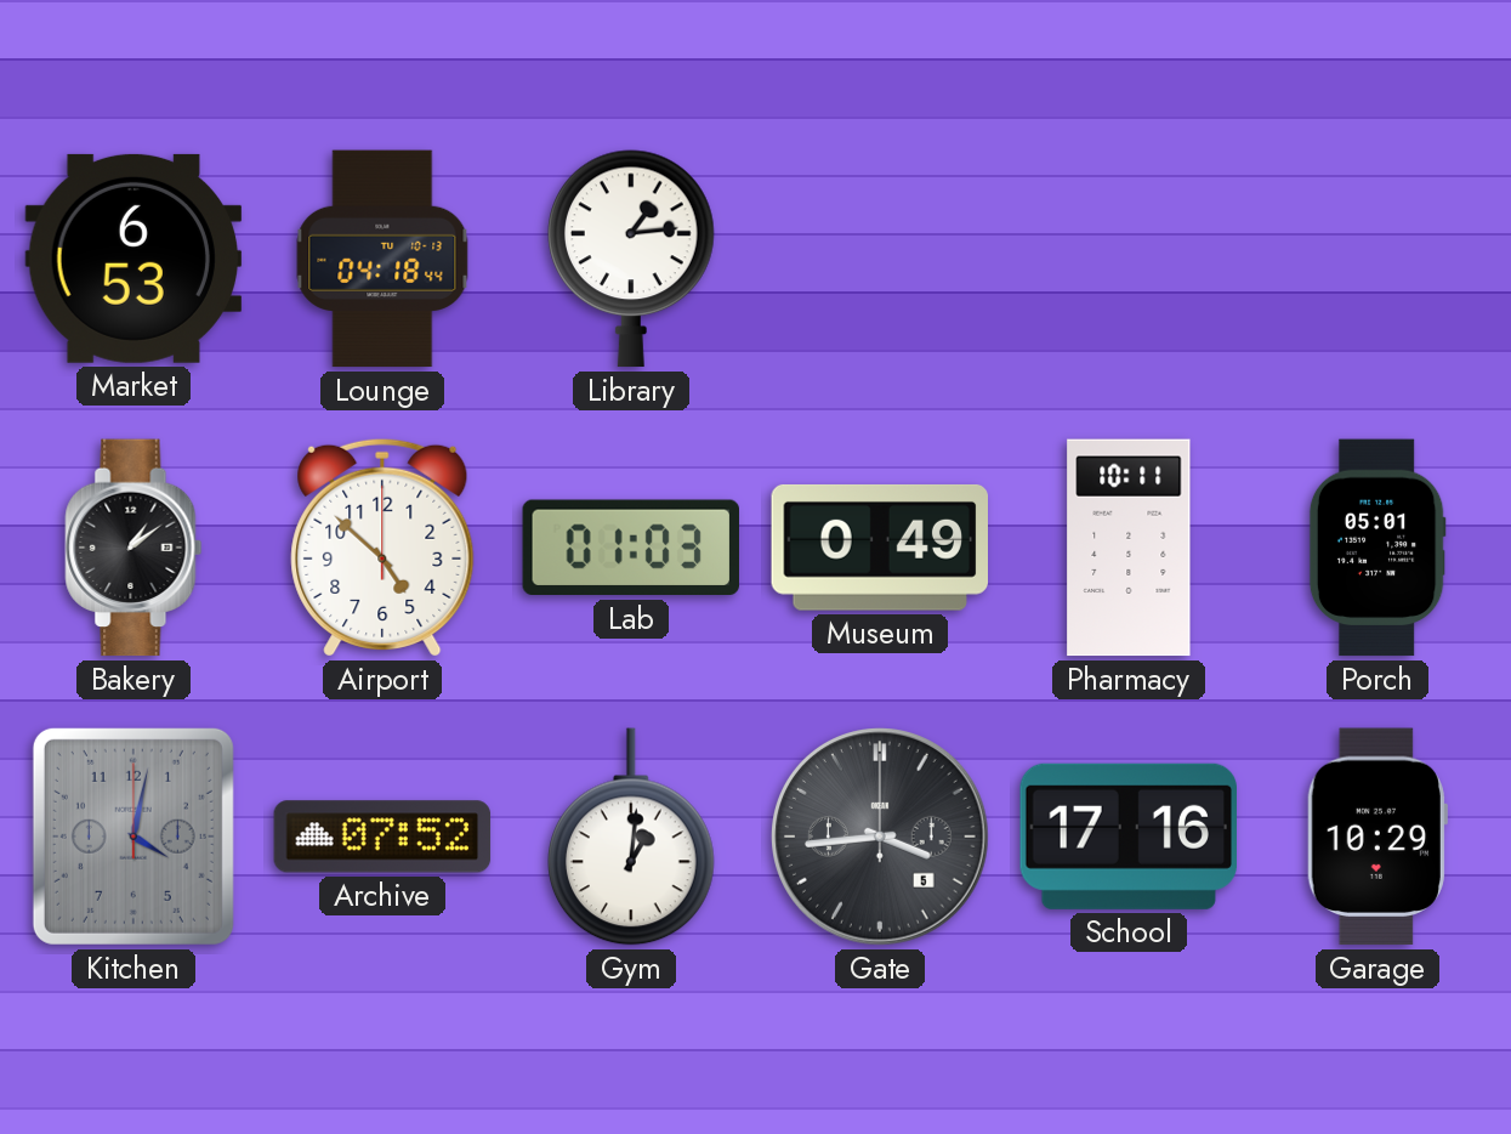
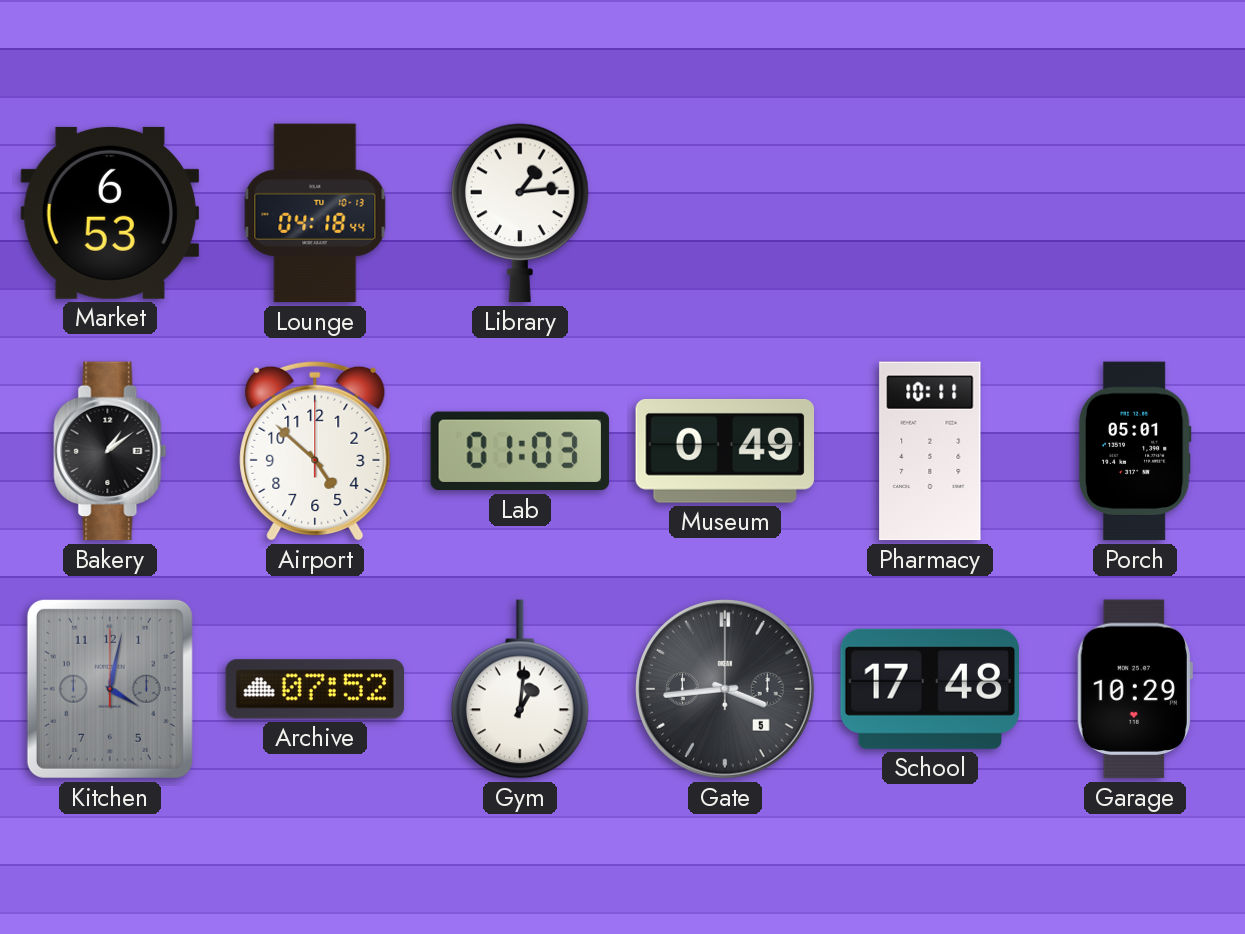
School: 17:16 -> 17:48
